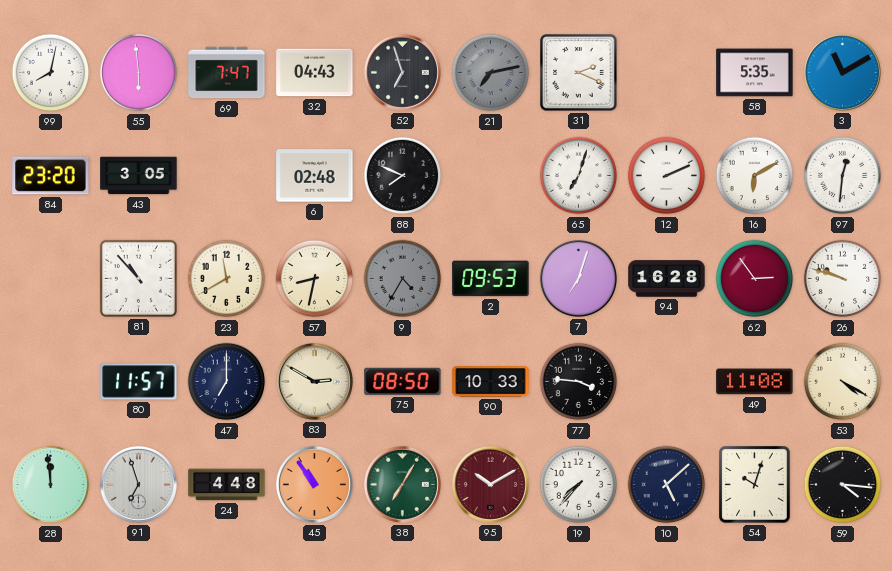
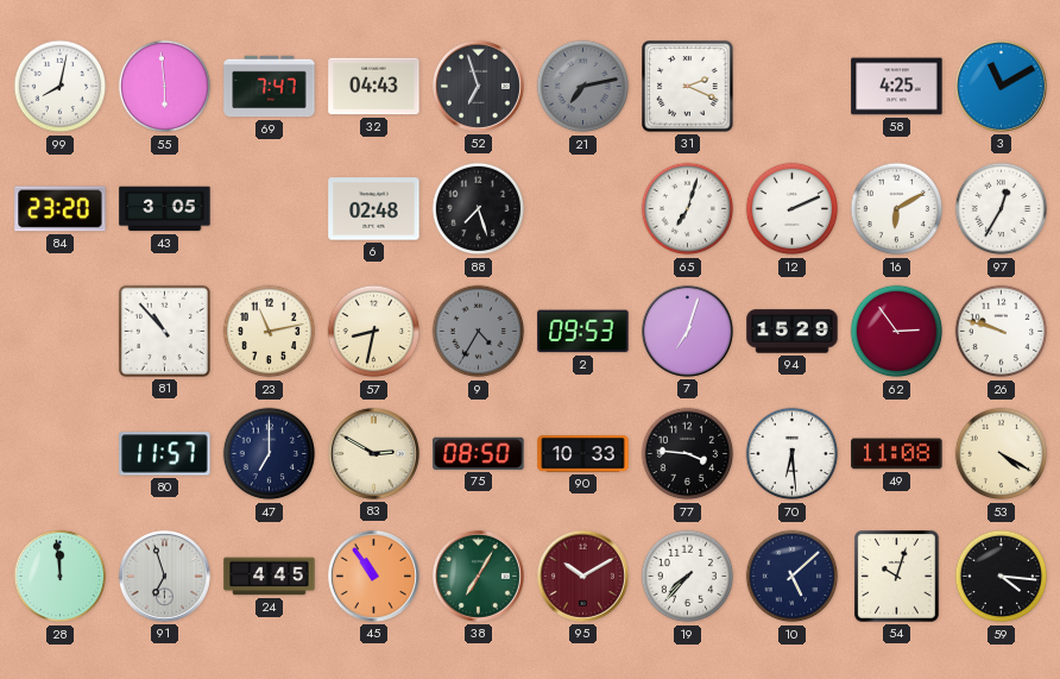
58: 5:35 -> 4:25
88: 7:49 -> 7:27
97: 12:31 -> 12:35
23: 11:40 -> 11:13
94: 16:28 -> 15:29
70: none -> 6:29
24: 4:48 -> 4:45
